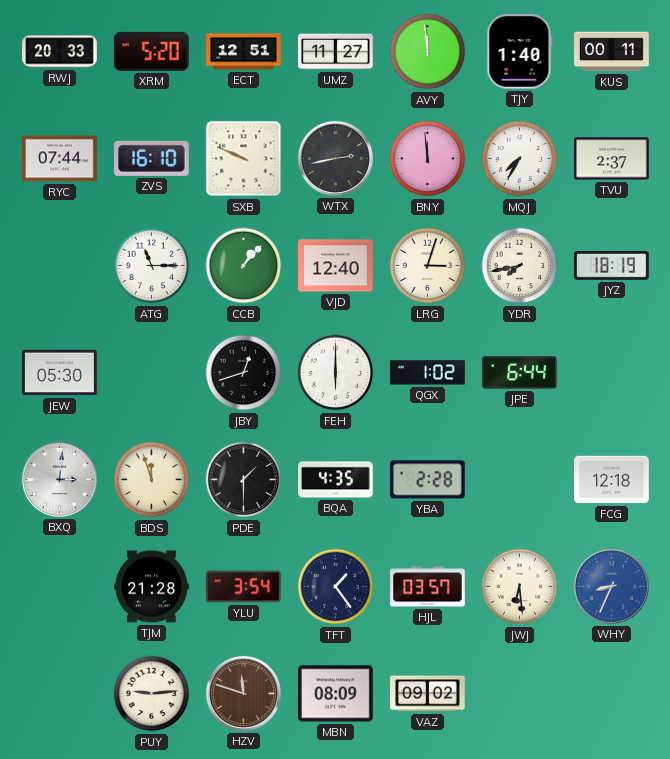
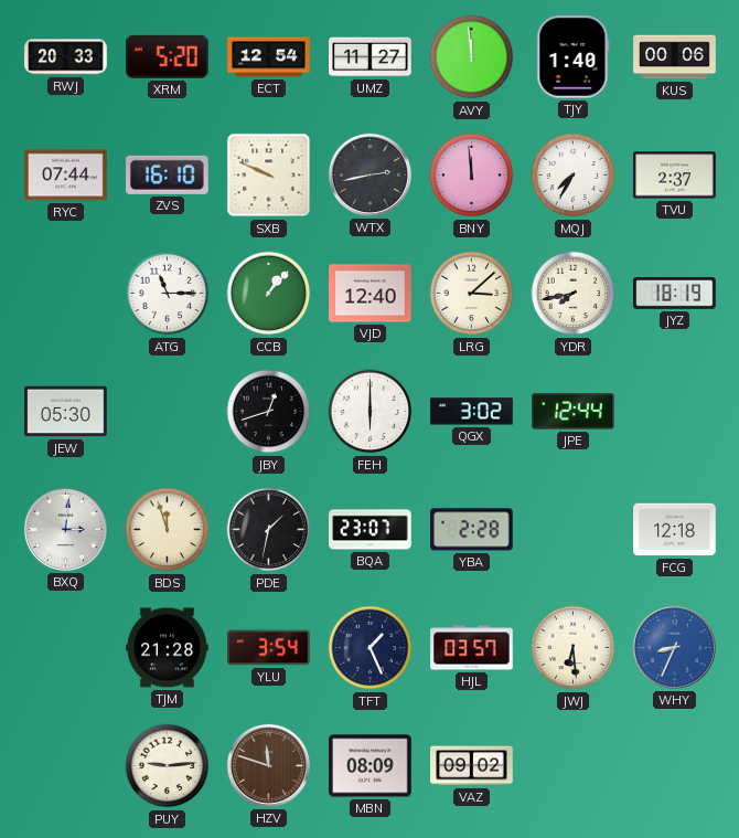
ECT: 12:51 -> 12:54
KUS: 00:11 -> 00:06
LRG: 3:03 -> 3:08
QGX: 1:02 -> 3:02
JPE: 6:44 -> 12:44
PDE: 1:30 -> 1:32
BQA: 4:35 -> 23:07
TFT: 1:24 -> 1:26
